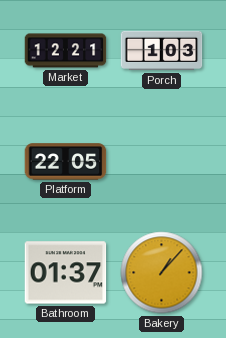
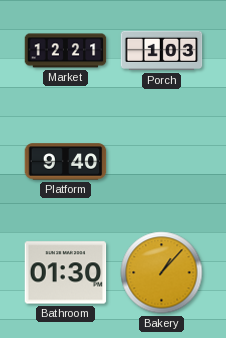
Platform: 22:05 -> 9:40
Bathroom: 01:37 -> 01:30
